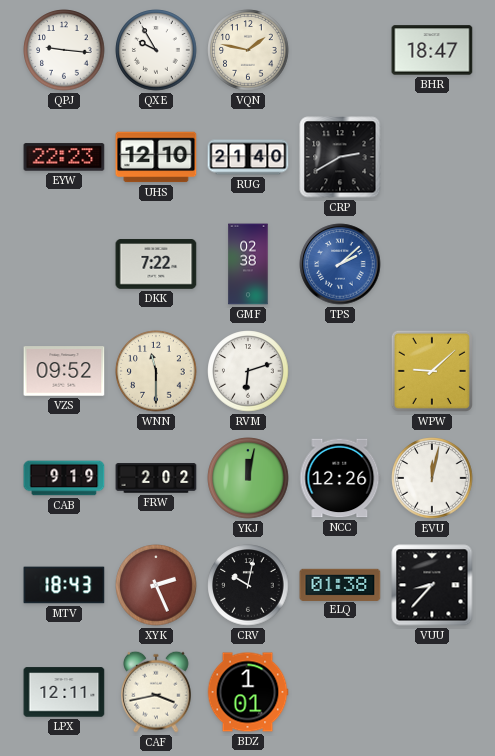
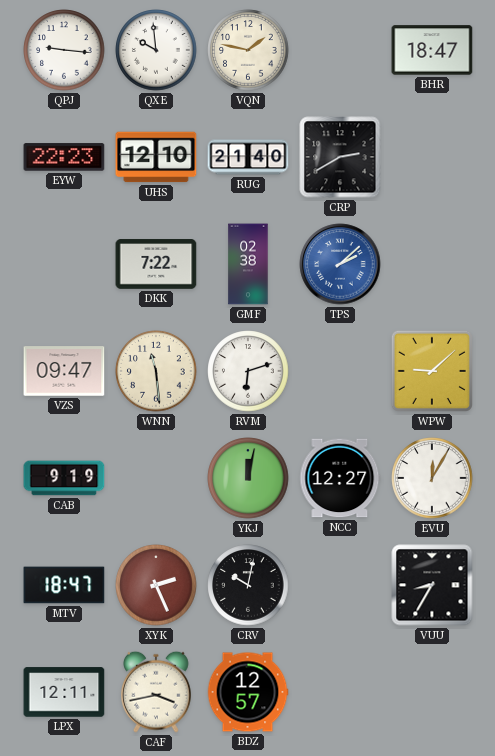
QXE: 9:55 -> 9:59
VZS: 09:52 -> 09:47
WNN: 11:30 -> 11:29
FRW: 2:02 -> none
NCC: 12:26 -> 12:27
EVU: 12:02 -> 12:05
MTV: 18:43 -> 18:47
ELQ: 01:38 -> none
VUU: 8:37 -> 8:35
BDZ: 1:01 -> 12:57
